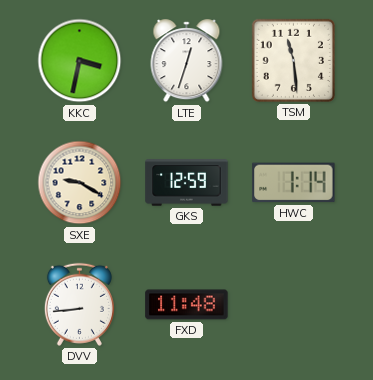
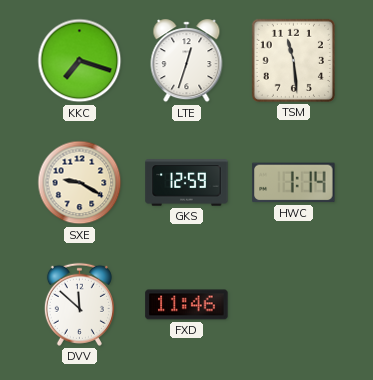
KKC: 3:32 -> 7:18
DVV: 8:44 -> 11:52
FXD: 11:48 -> 11:46
